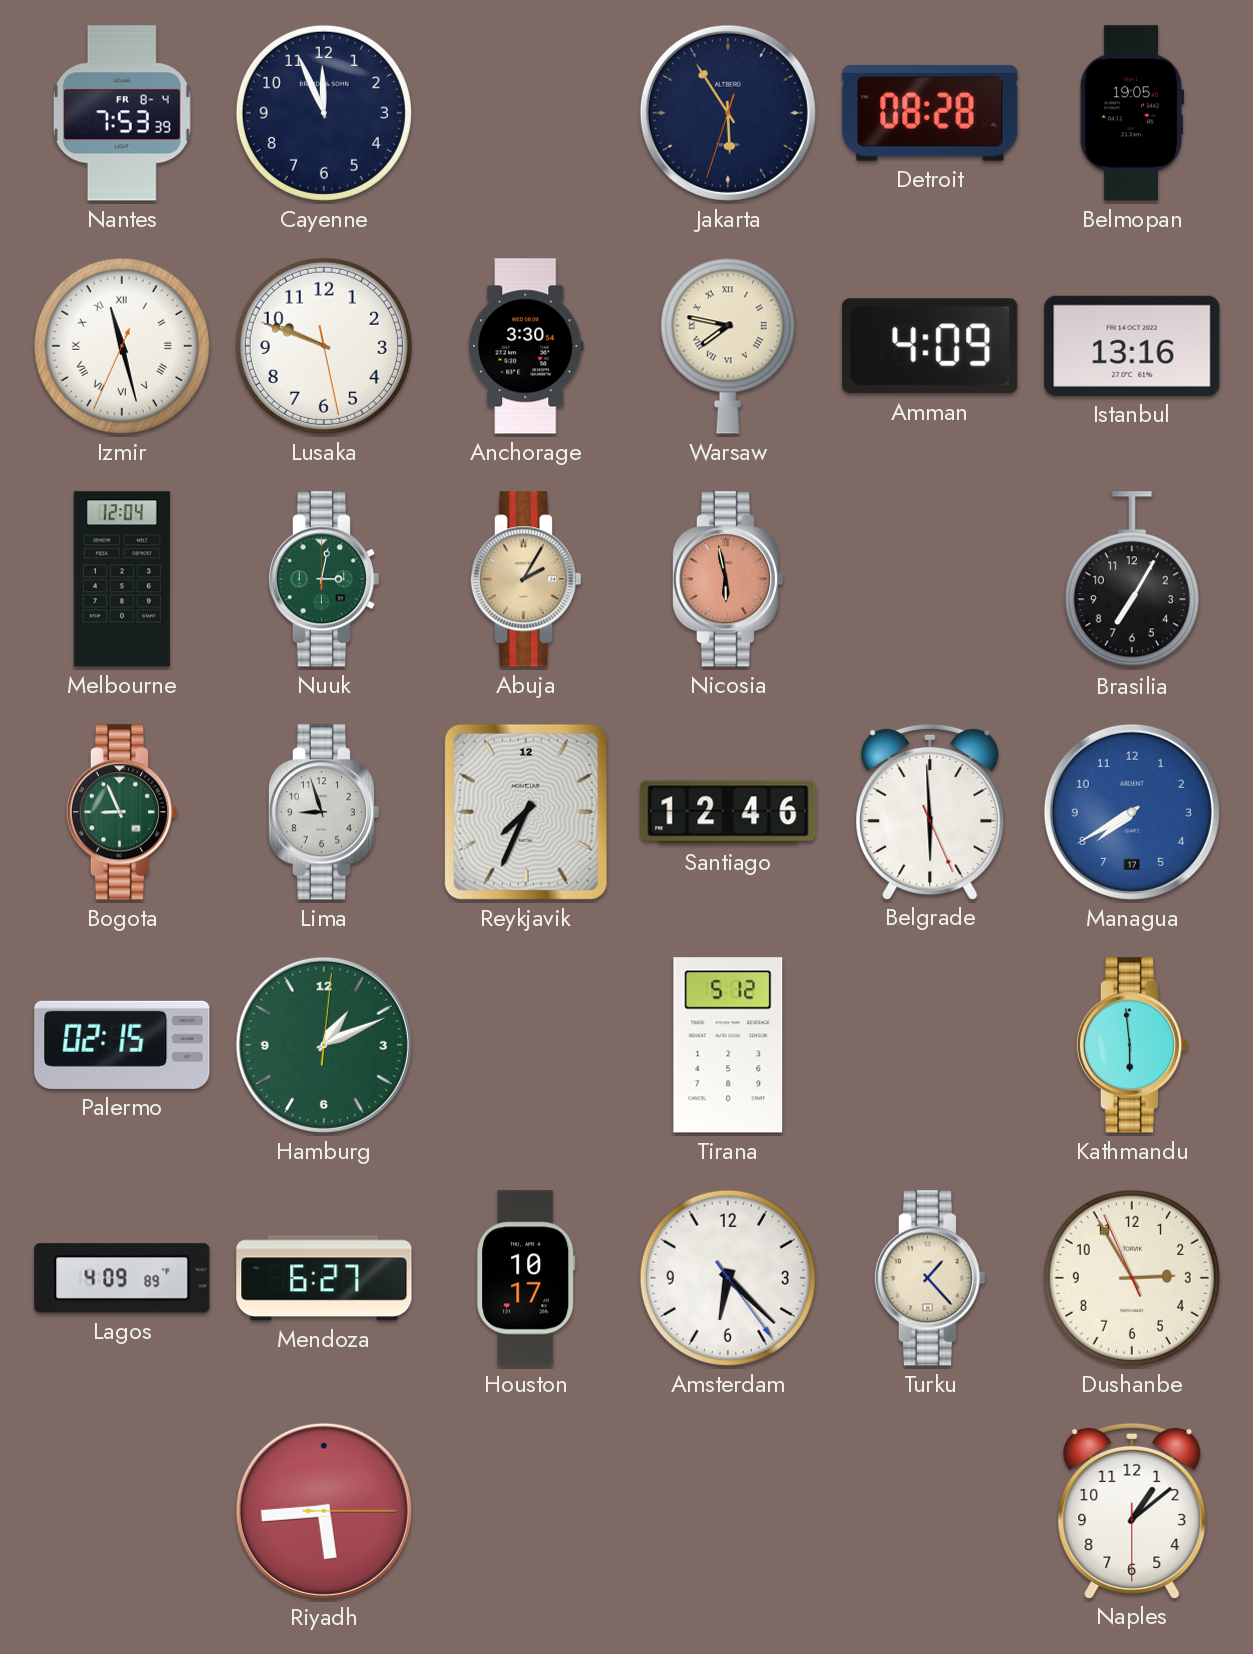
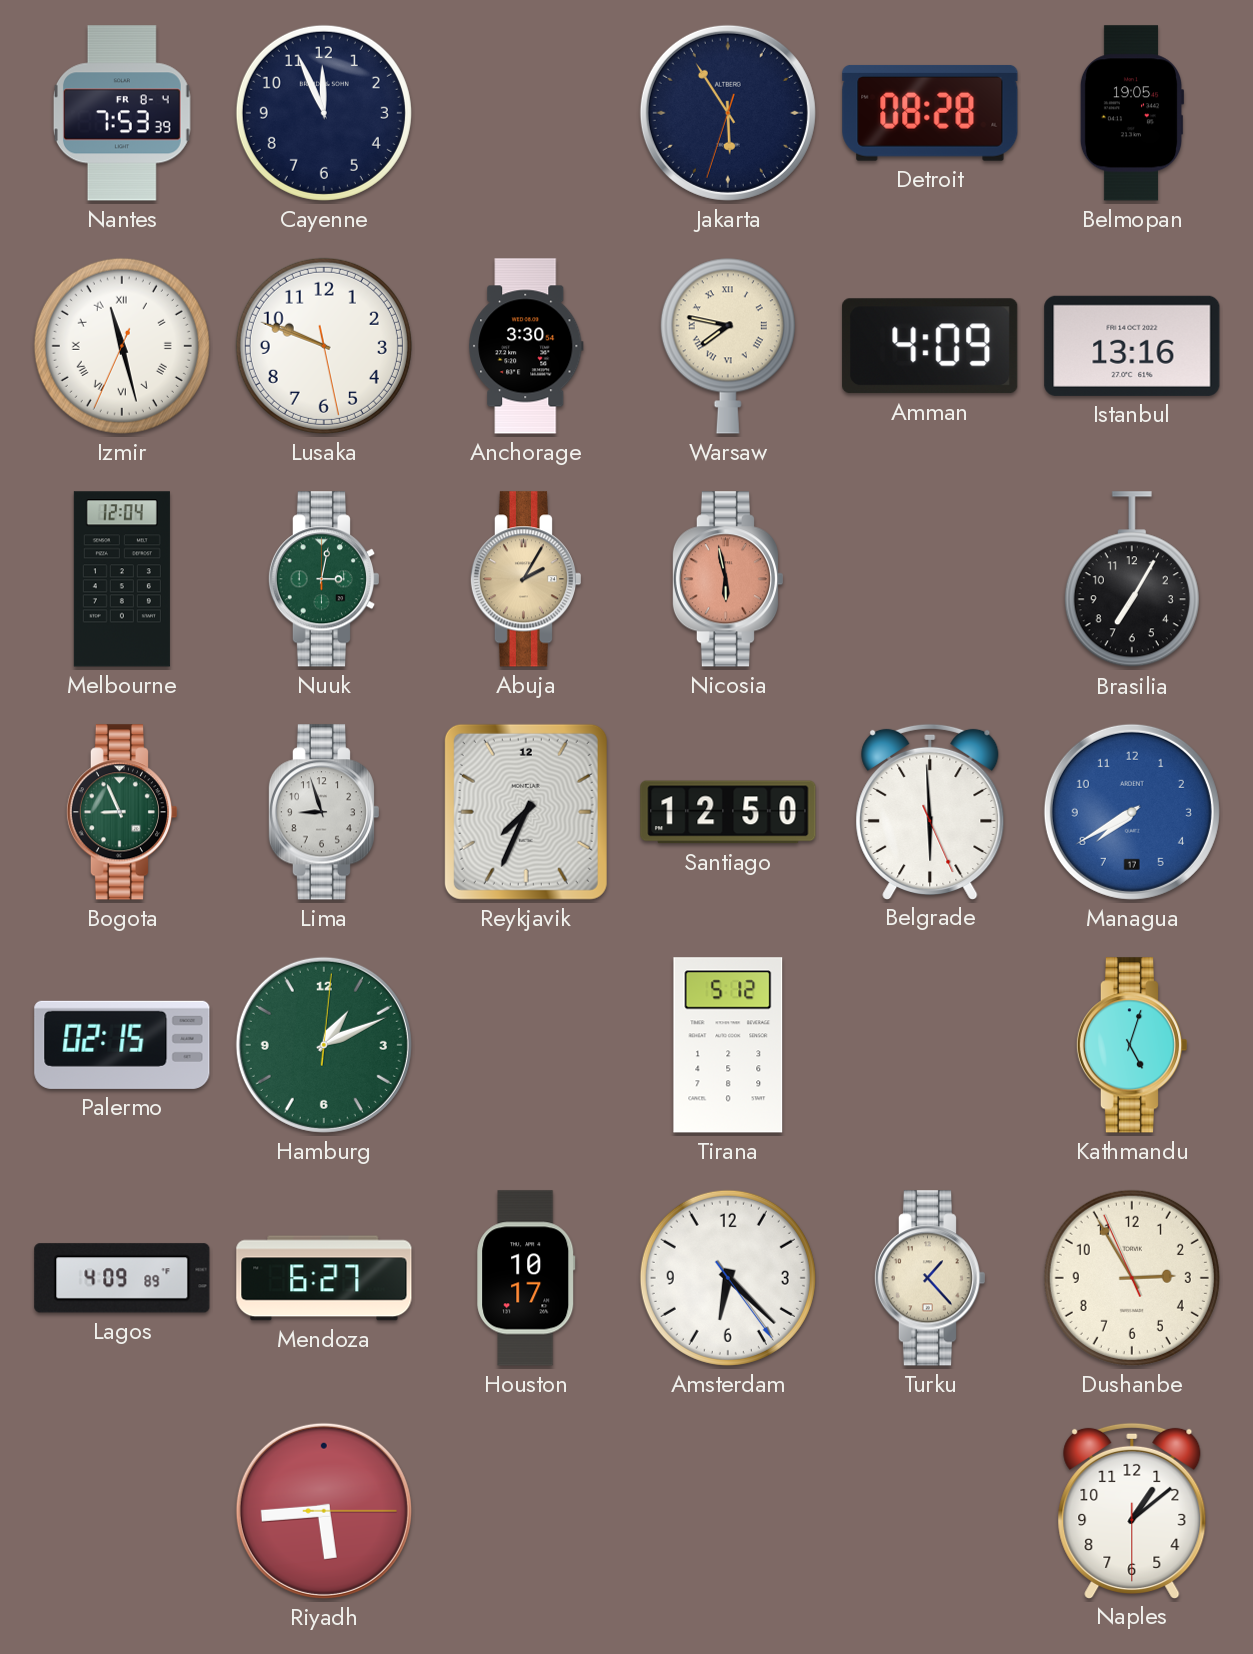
Santiago: 12:46 -> 12:50
Kathmandu: 5:59 -> 5:03
